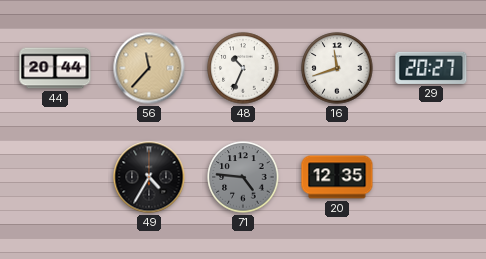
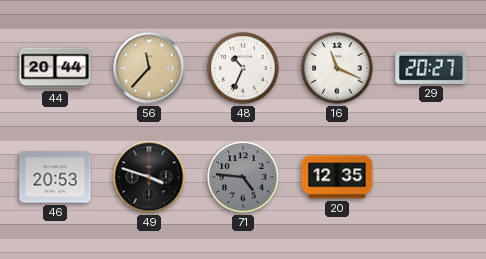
16: 11:42 -> 11:19
46: none -> 20:53
49: 4:35 -> 3:48
